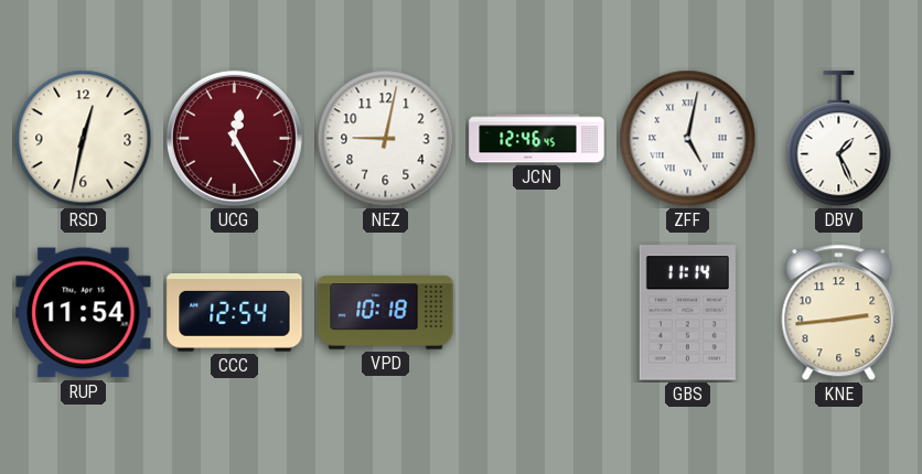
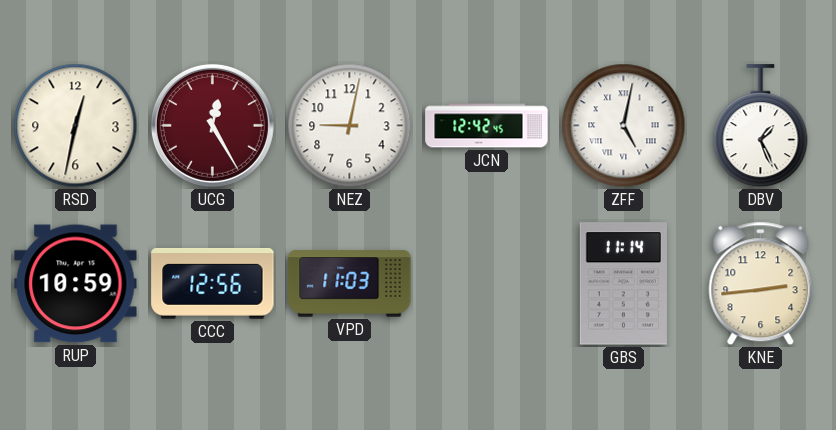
JCN: 12:46 -> 12:42
RUP: 11:54 -> 10:59
CCC: 12:54 -> 12:56
VPD: 10:18 -> 11:03
